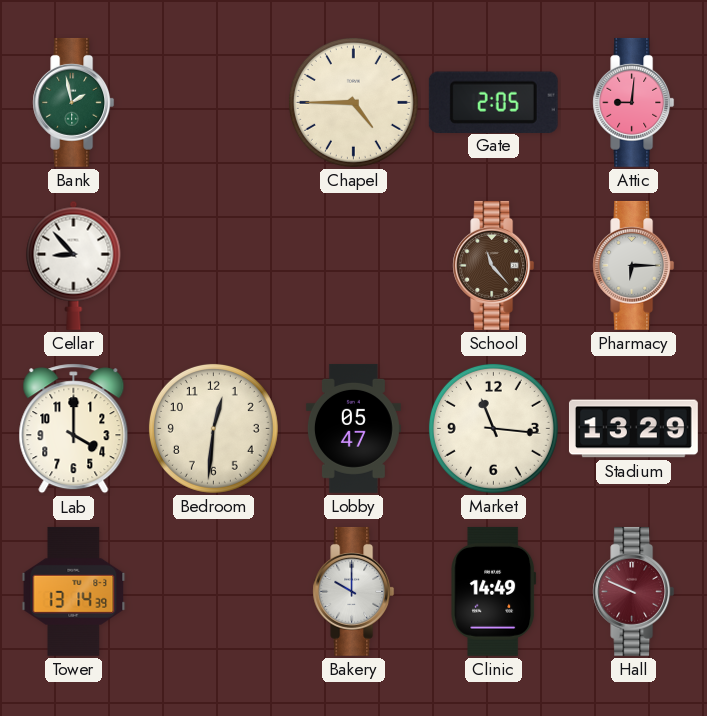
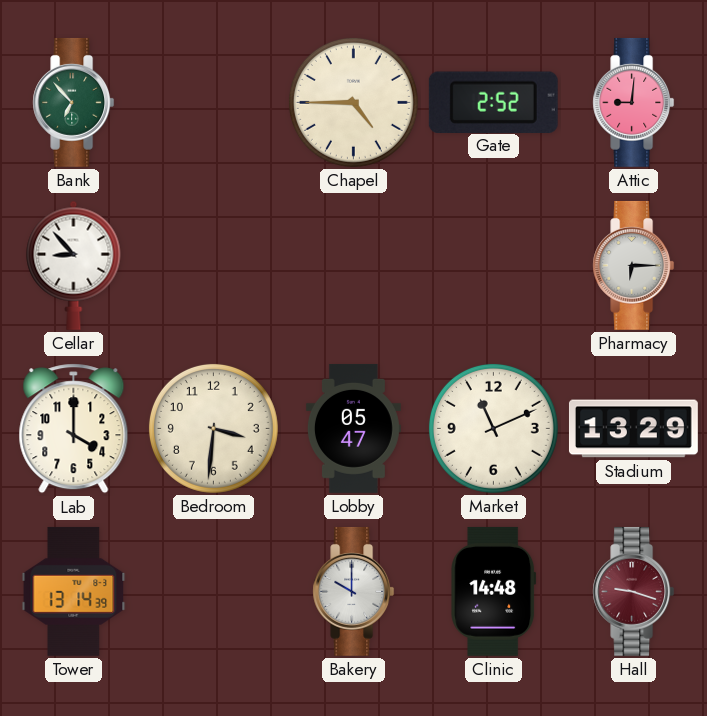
Bank: 1:58 -> 6:53
Gate: 2:05 -> 2:52
School: 11:23 -> none
Bedroom: 12:31 -> 3:31
Market: 11:16 -> 11:11
Clinic: 14:49 -> 14:48
Hall: 9:49 -> 9:18
